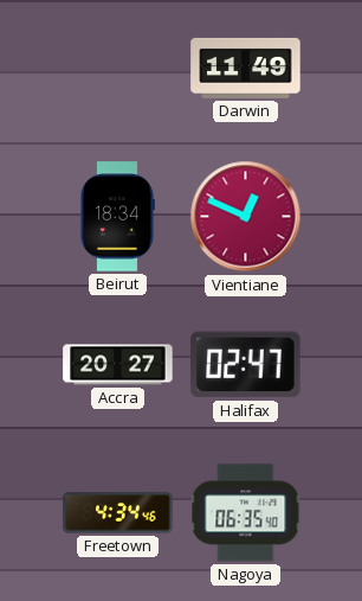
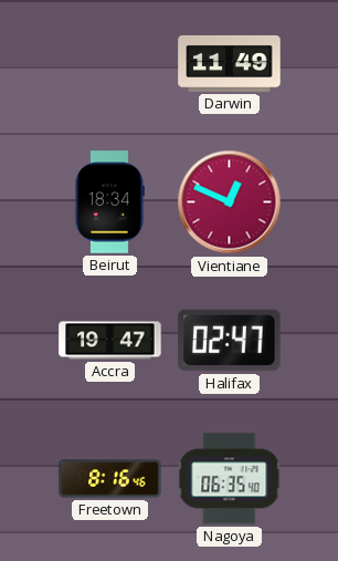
Accra: 20:27 -> 19:47
Freetown: 4:34 -> 8:16
